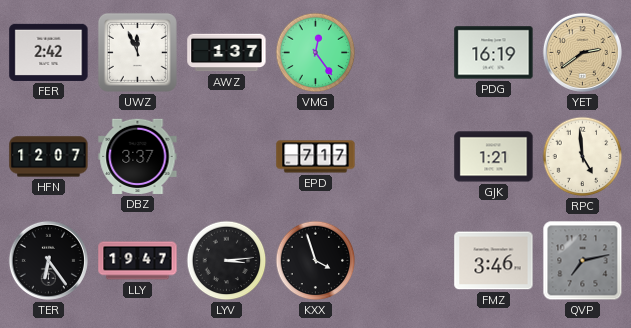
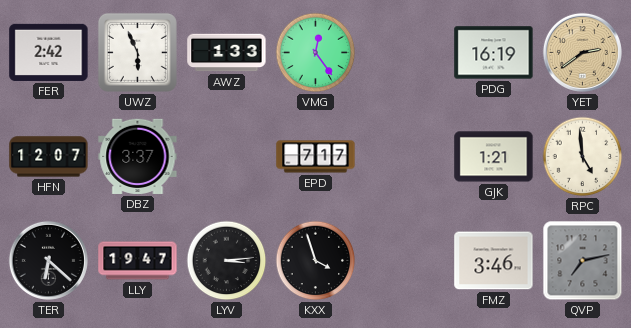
UWZ: 11:56 -> 5:56
AWZ: 1:37 -> 1:33
TER: 6:24 -> 6:22
